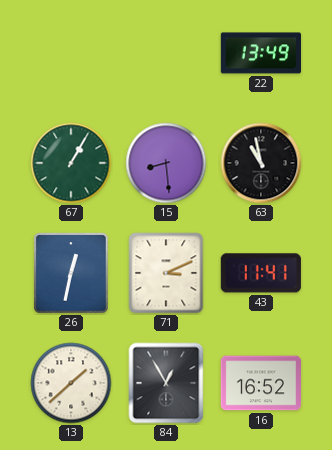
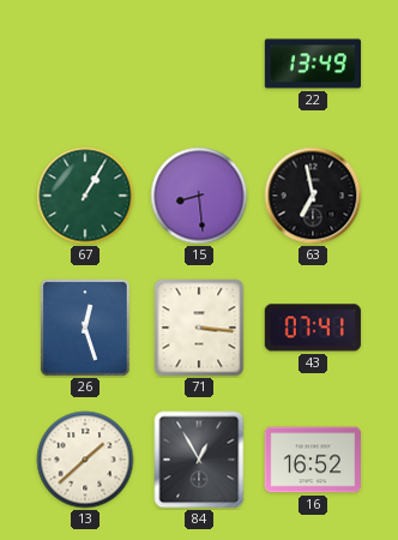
63: 10:58 -> 6:58
26: 12:32 -> 12:27
71: 3:11 -> 3:16
43: 11:41 -> 07:41
